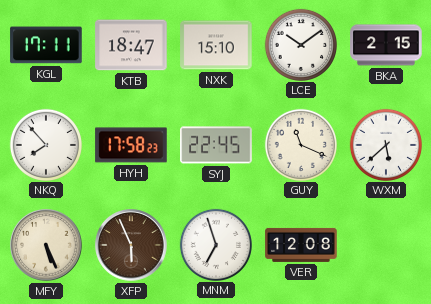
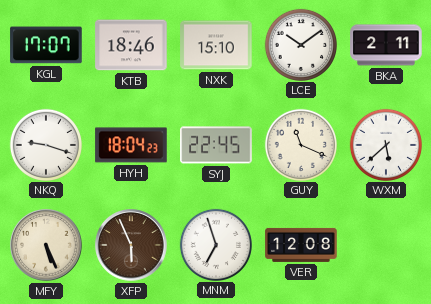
KGL: 17:11 -> 17:07
KTB: 18:47 -> 18:46
BKA: 2:15 -> 2:11
NKQ: 7:53 -> 9:18
HYH: 17:58 -> 18:04
